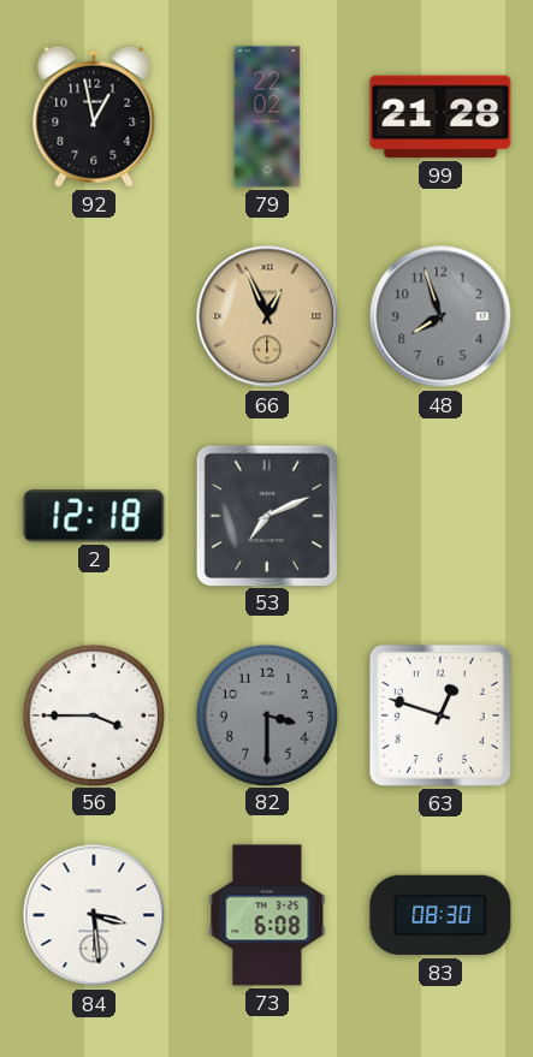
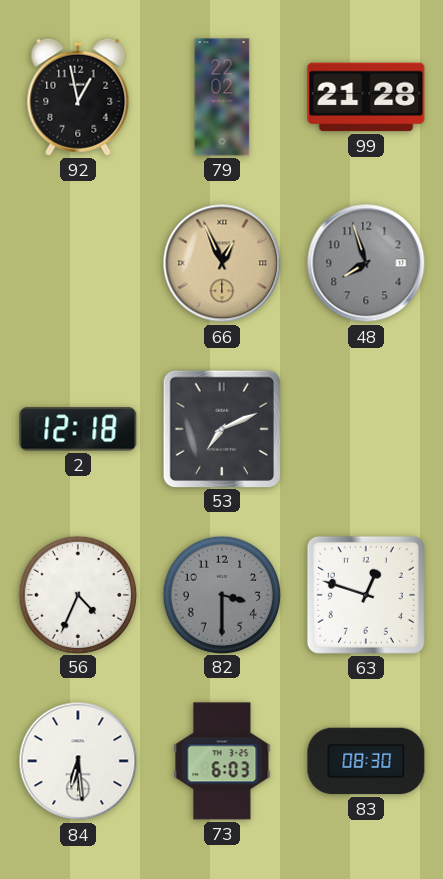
56: 3:45 -> 4:34
84: 3:29 -> 6:29
73: 6:08 -> 6:03
